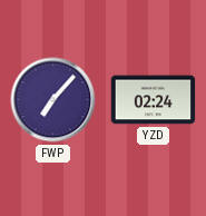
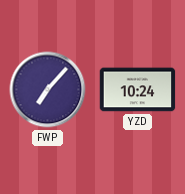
YZD: 02:24 -> 10:24
